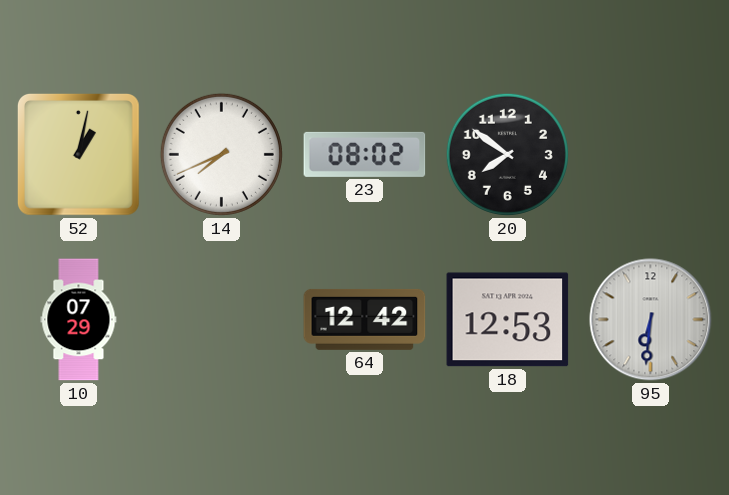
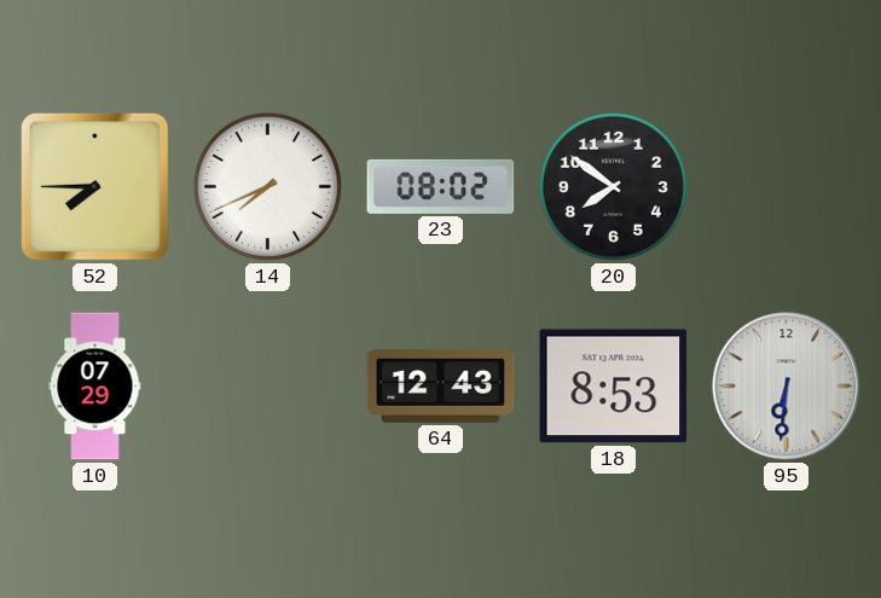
52: 1:02 -> 7:45
64: 12:42 -> 12:43
18: 12:53 -> 8:53
